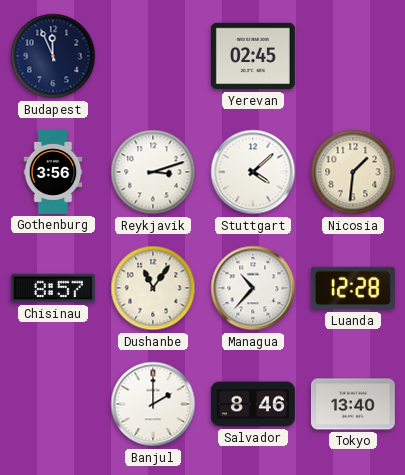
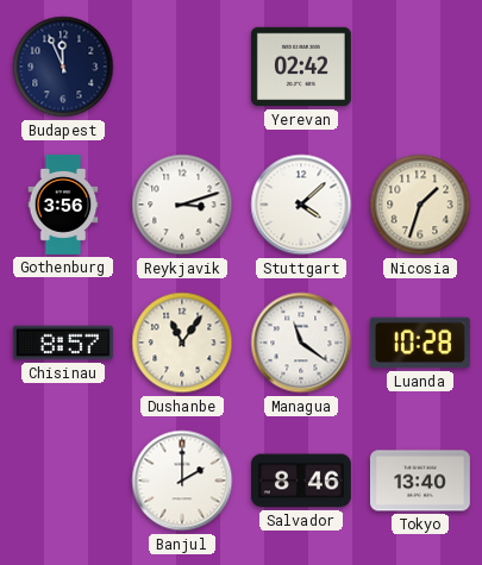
Yerevan: 02:45 -> 02:42
Nicosia: 1:31 -> 1:33
Managua: 10:37 -> 11:21
Luanda: 12:28 -> 10:28
